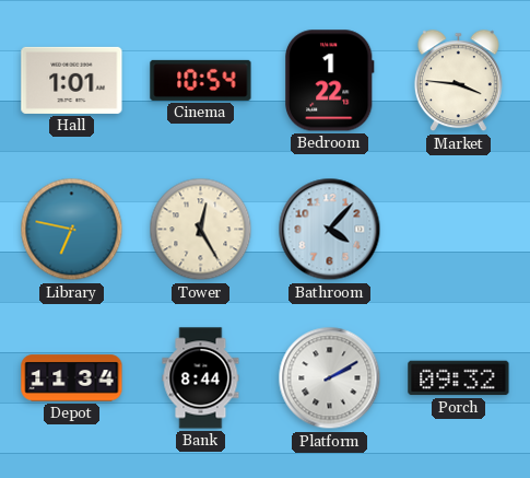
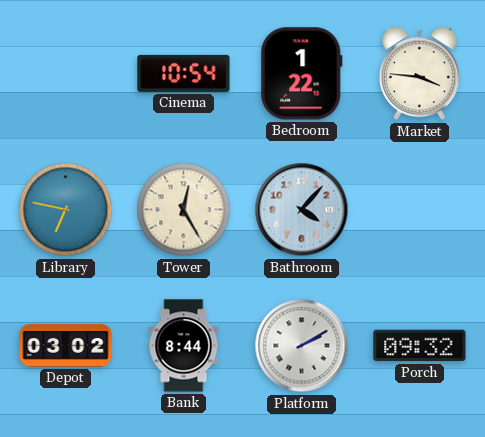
Hall: 1:01 -> none
Depot: 11:34 -> 03:02
